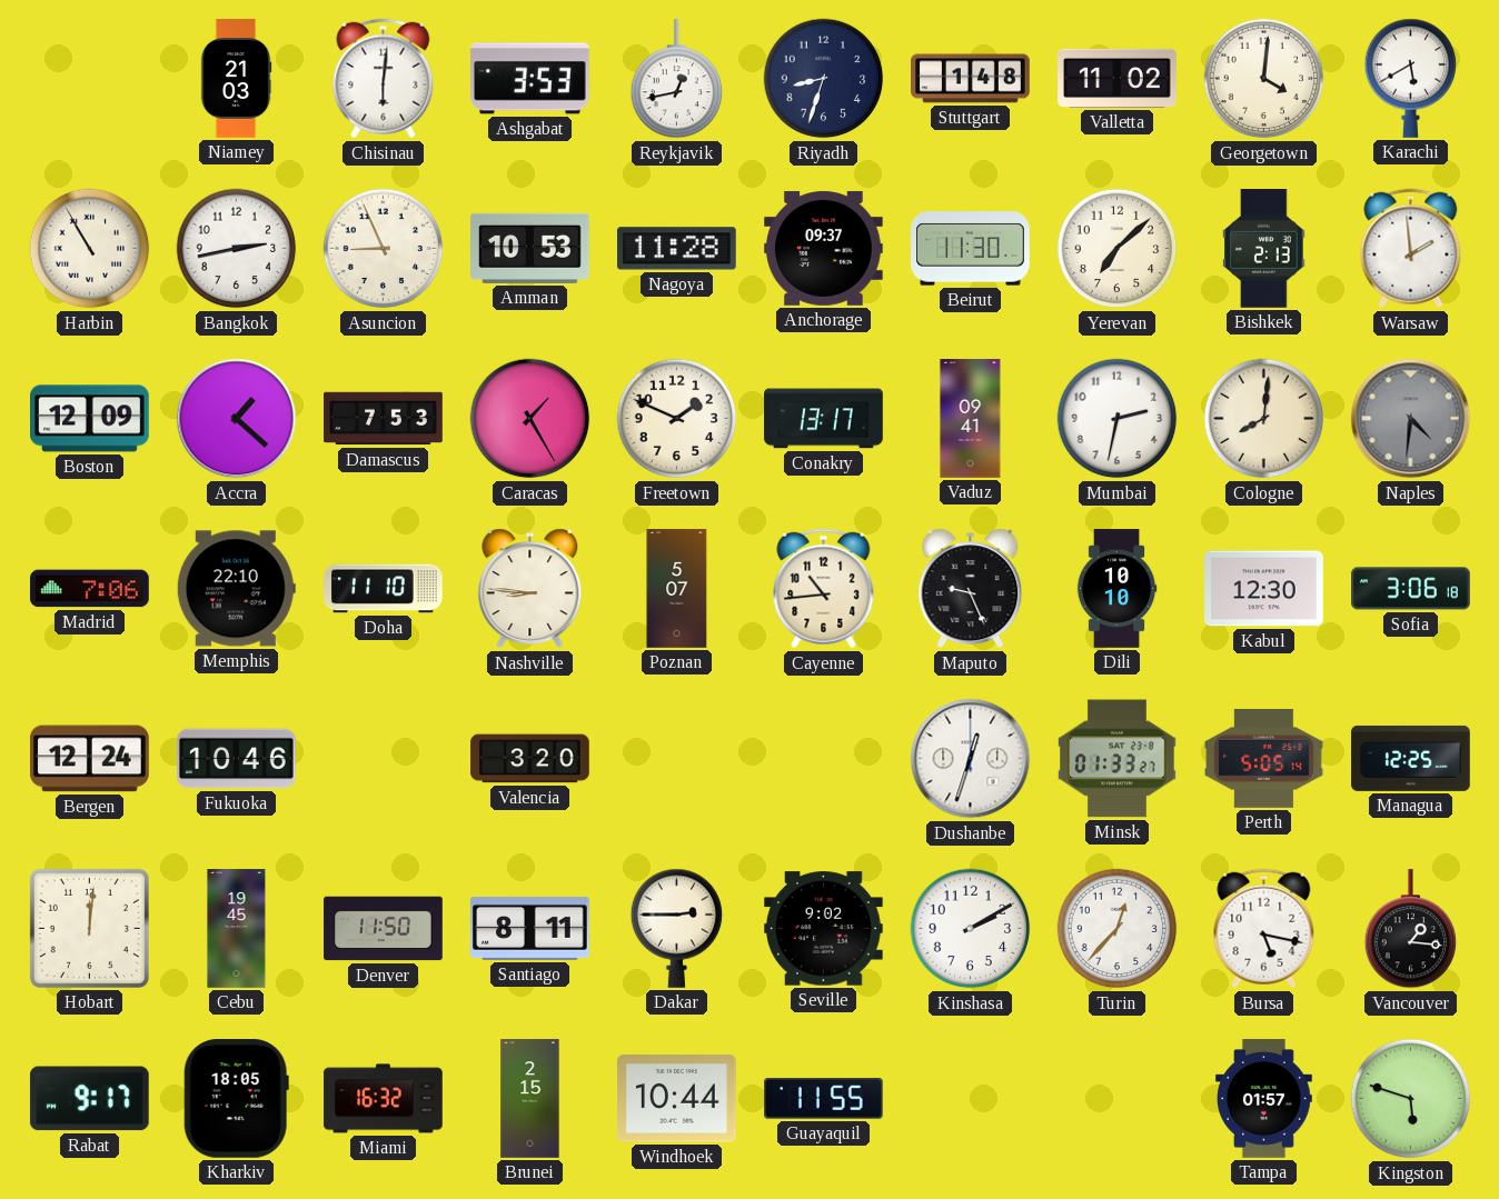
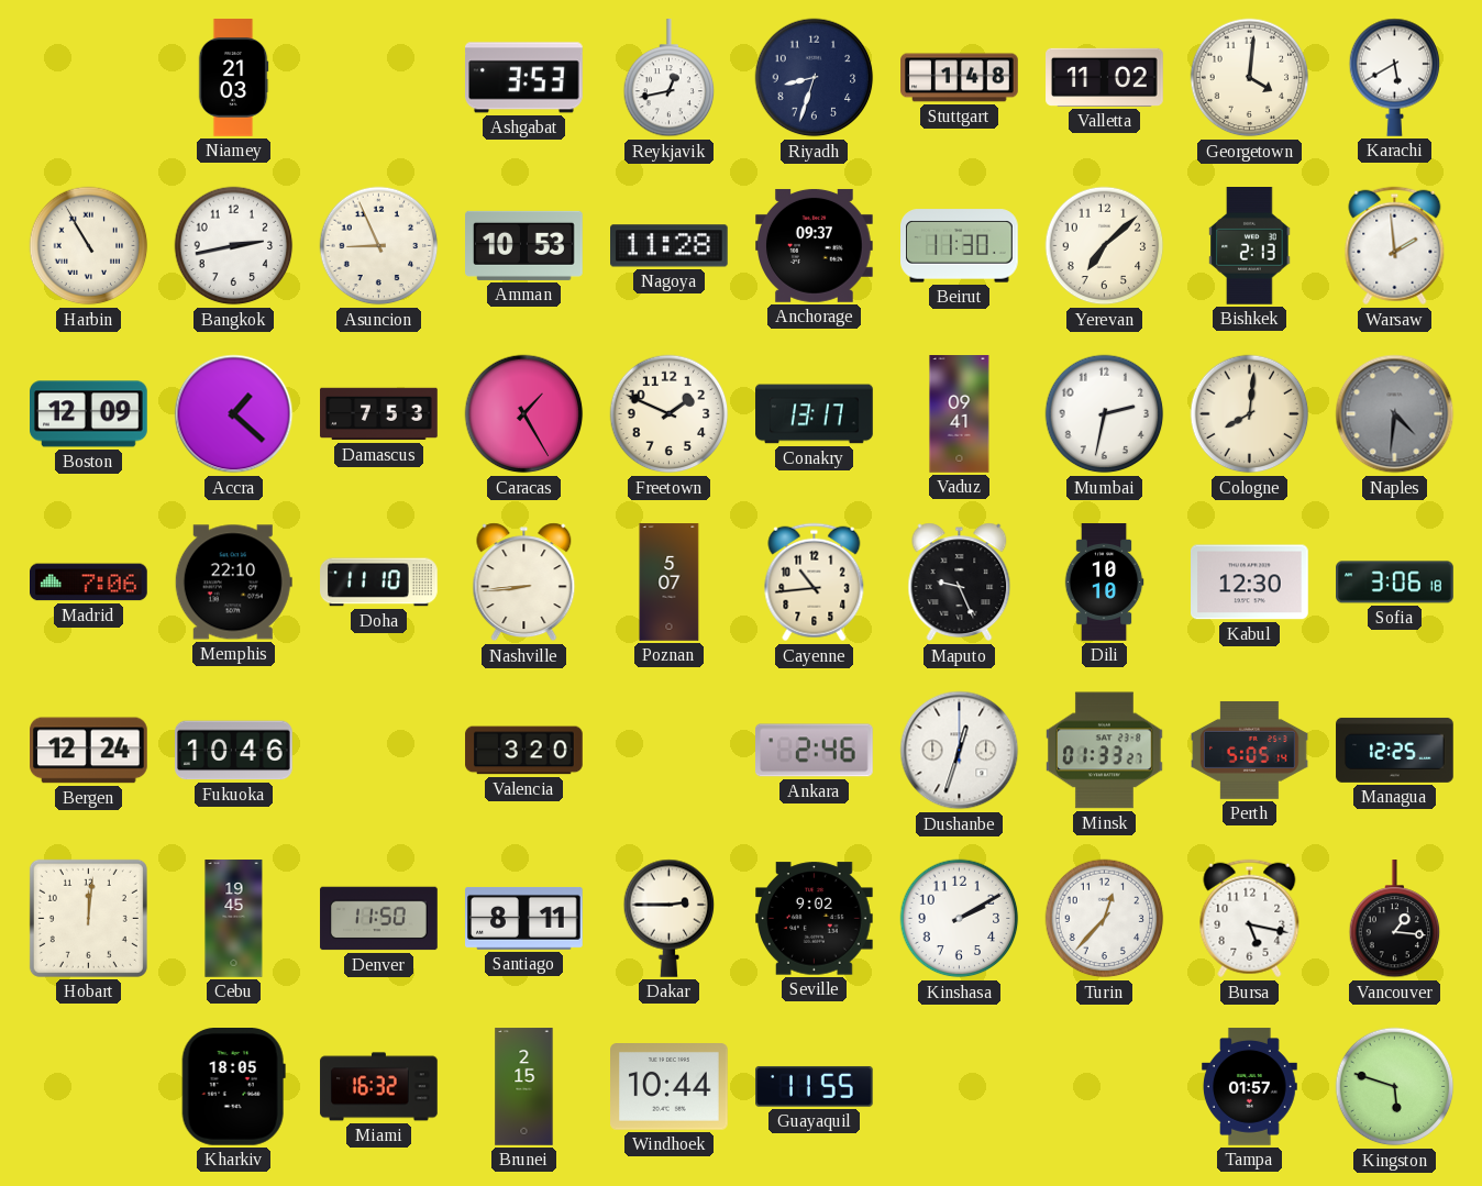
Chisinau: 6:01 -> none
Nashville: 8:46 -> 8:44
Ankara: none -> 2:46
Rabat: 9:17 -> none
